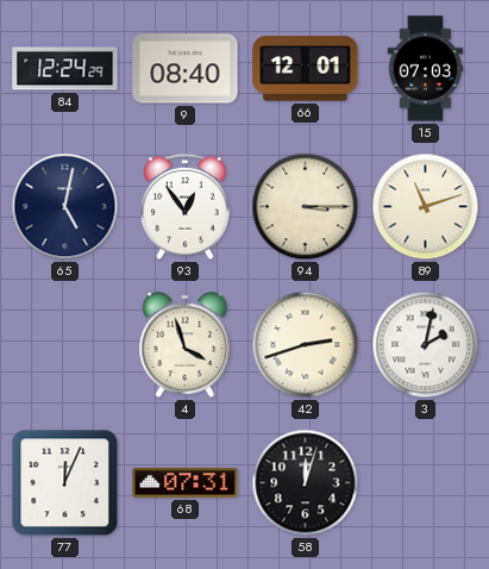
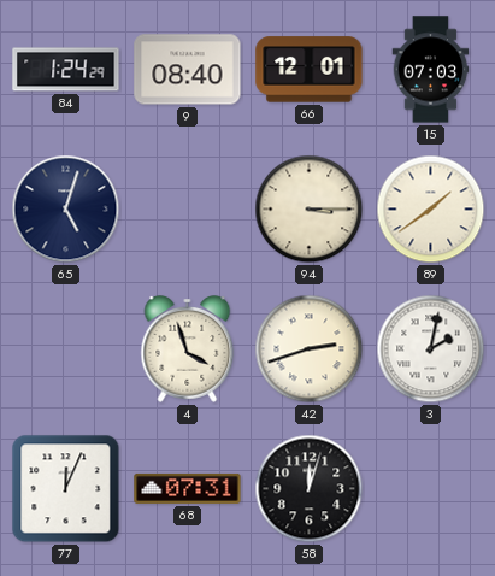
84: 12:24 -> 1:24
65: 5:02 -> 5:03
93: 12:54 -> none
89: 11:12 -> 1:39
